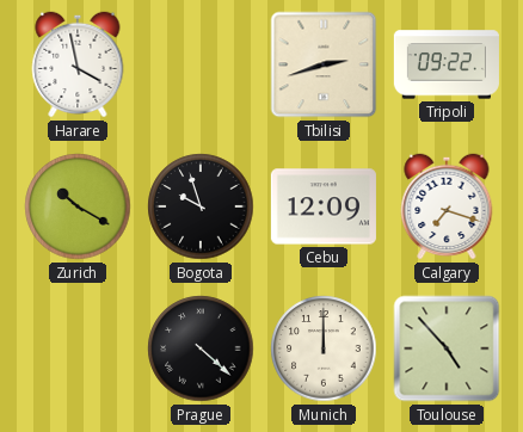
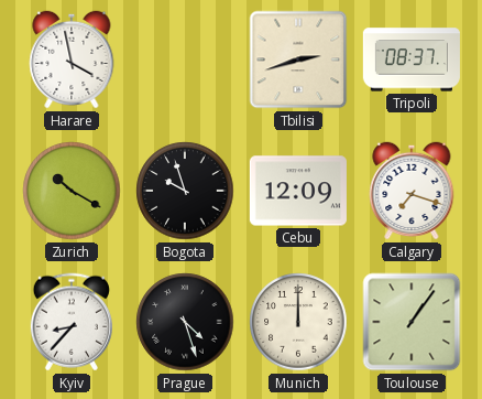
Tripoli: 09:22 -> 08:37
Kyiv: none -> 8:37
Prague: 4:22 -> 4:27
Toulouse: 4:53 -> 1:06
